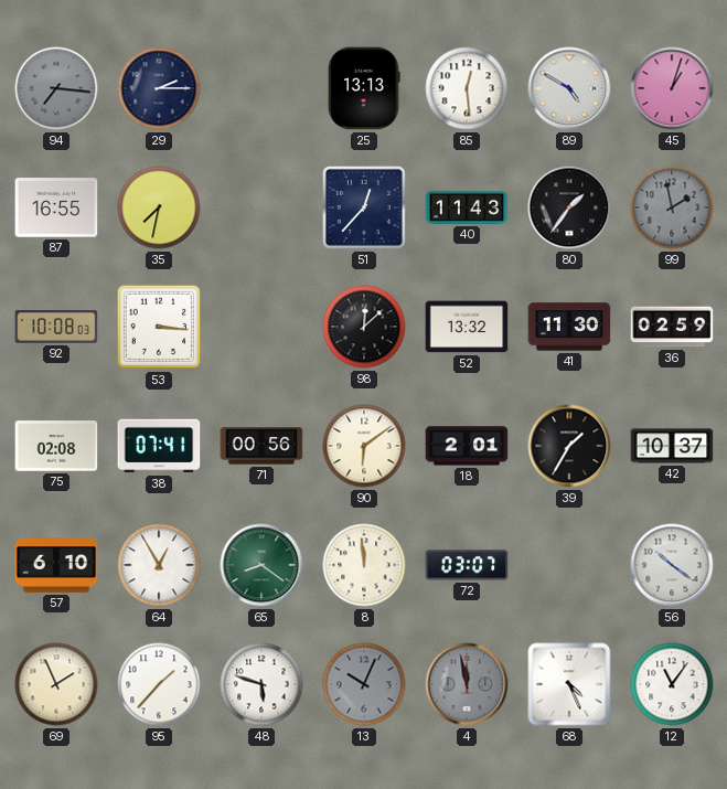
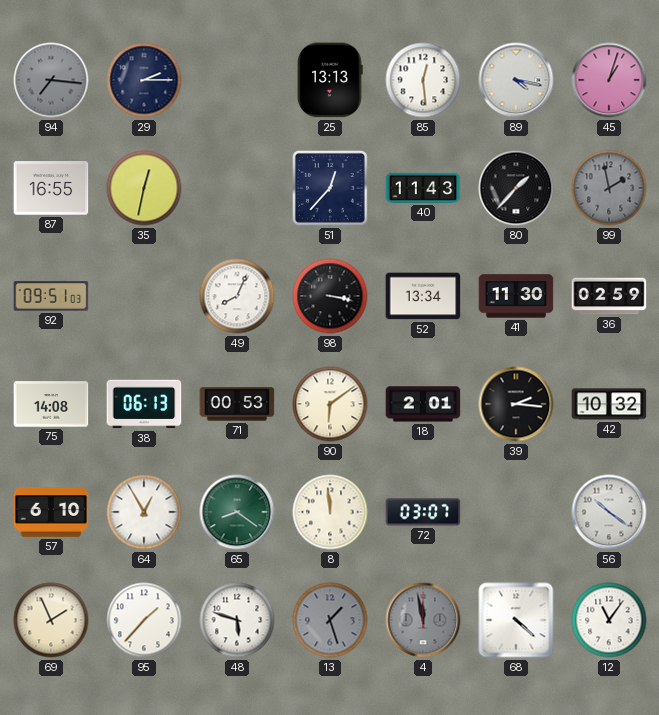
89: 4:50 -> 4:17
35: 7:32 -> 12:32
80: 1:36 -> 1:37
92: 10:08 -> 09:51
53: 3:16 -> none
49: none -> 8:04
98: 12:08 -> 3:17
52: 13:32 -> 13:34
75: 02:08 -> 14:08
38: 07:41 -> 06:13
71: 00:56 -> 00:53
39: 1:35 -> 2:16
42: 10:37 -> 10:32
13: 10:04 -> 1:27
68: 4:26 -> 4:22
